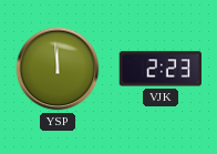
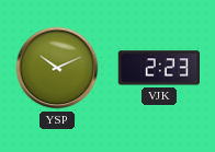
YSP: 11:59 -> 10:11
